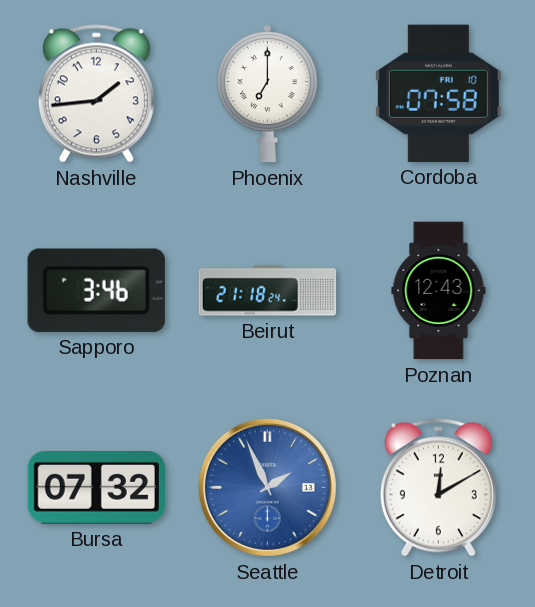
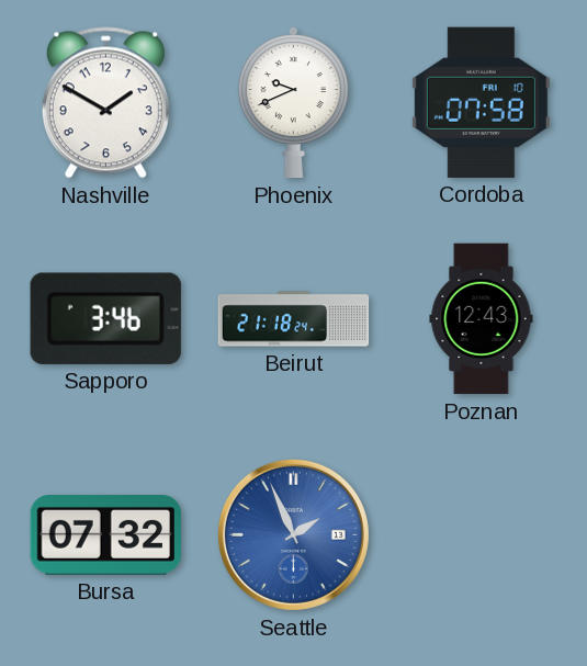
Nashville: 1:44 -> 1:50
Phoenix: 7:00 -> 9:41
Detroit: 12:10 -> none
